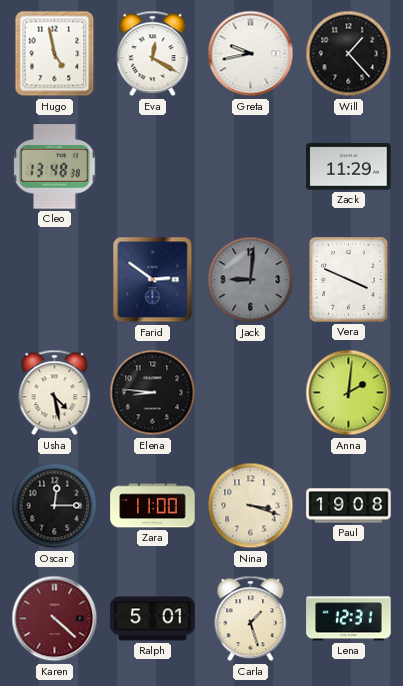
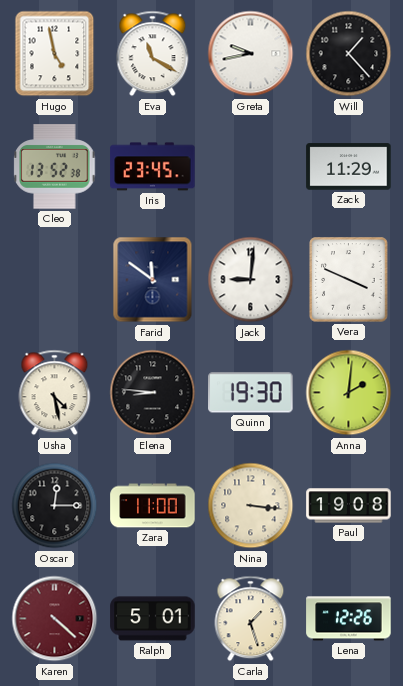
Eva: 12:20 -> 11:20
Cleo: 13:48 -> 13:52
Iris: none -> 23:45
Farid: 2:51 -> 11:51
Jack dial: grey -> white
Quinn: none -> 19:30
Nina: 3:18 -> 3:16
Lena: 12:31 -> 12:26
